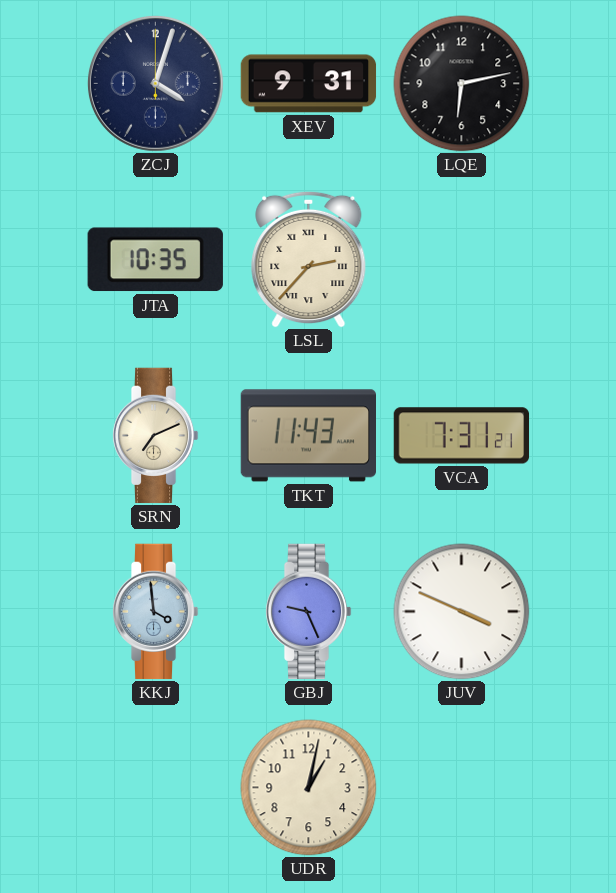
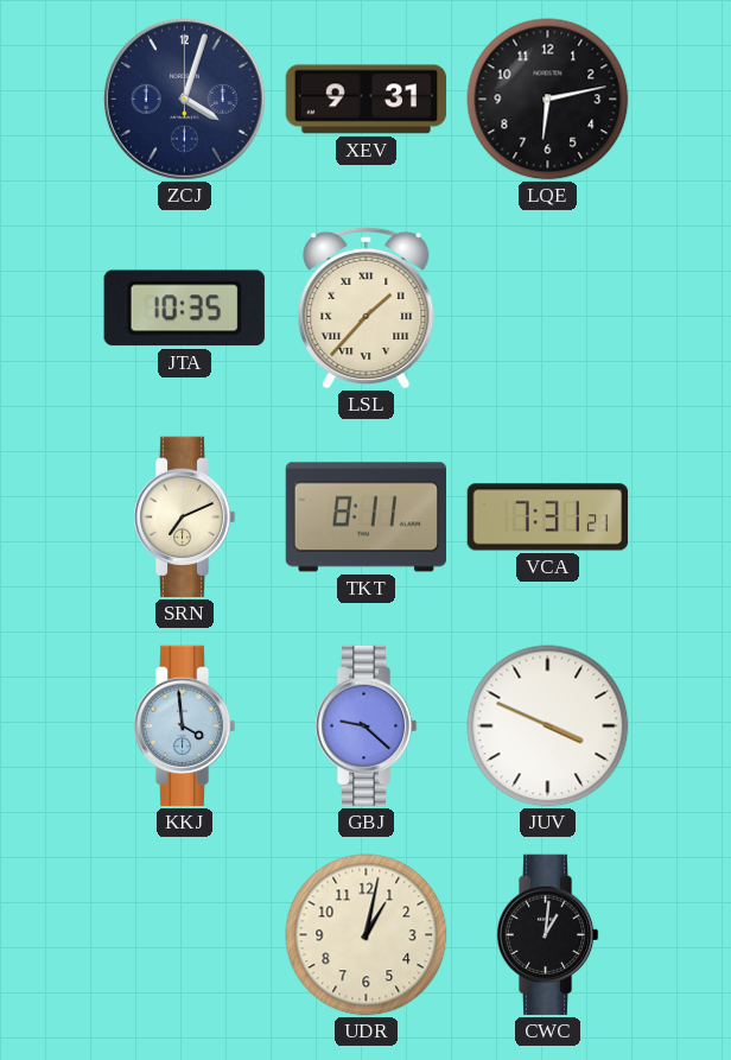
LSL: 2:37 -> 1:37
TKT: 11:43 -> 8:11
GBJ: 9:26 -> 9:22
CWC: none -> 1:01
